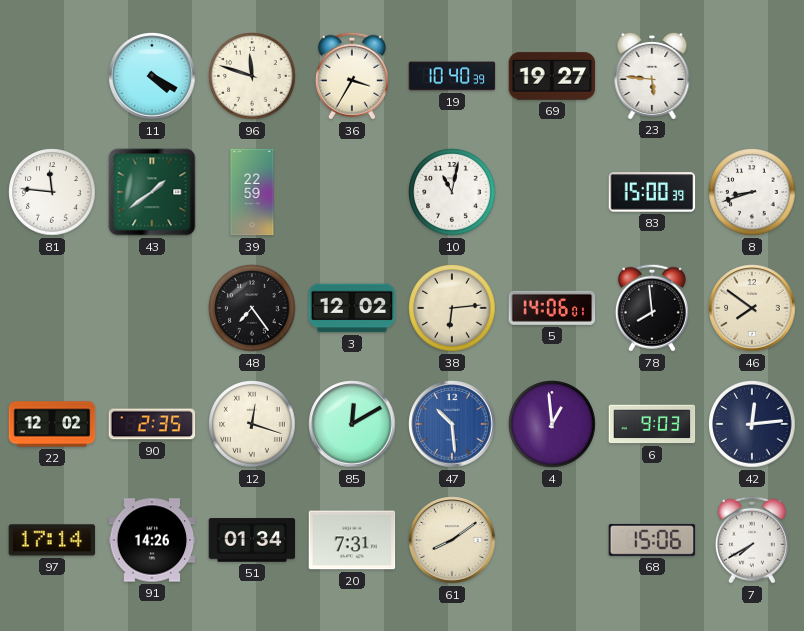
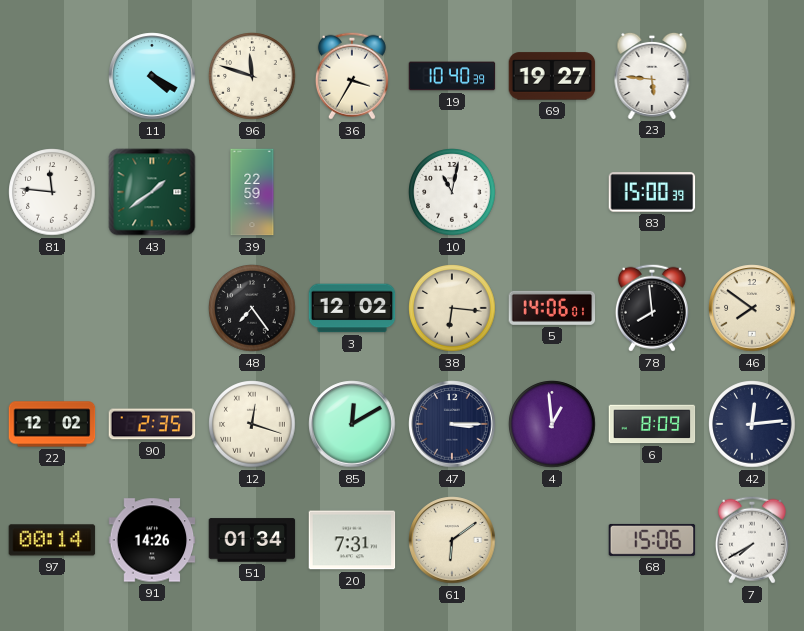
8: 8:42 -> none
38: 6:14 -> 6:16
47: 10:29 -> 3:15
47 dial: blue -> navy
6: 9:03 -> 8:09
97: 17:14 -> 00:14
61: 8:09 -> 6:09
